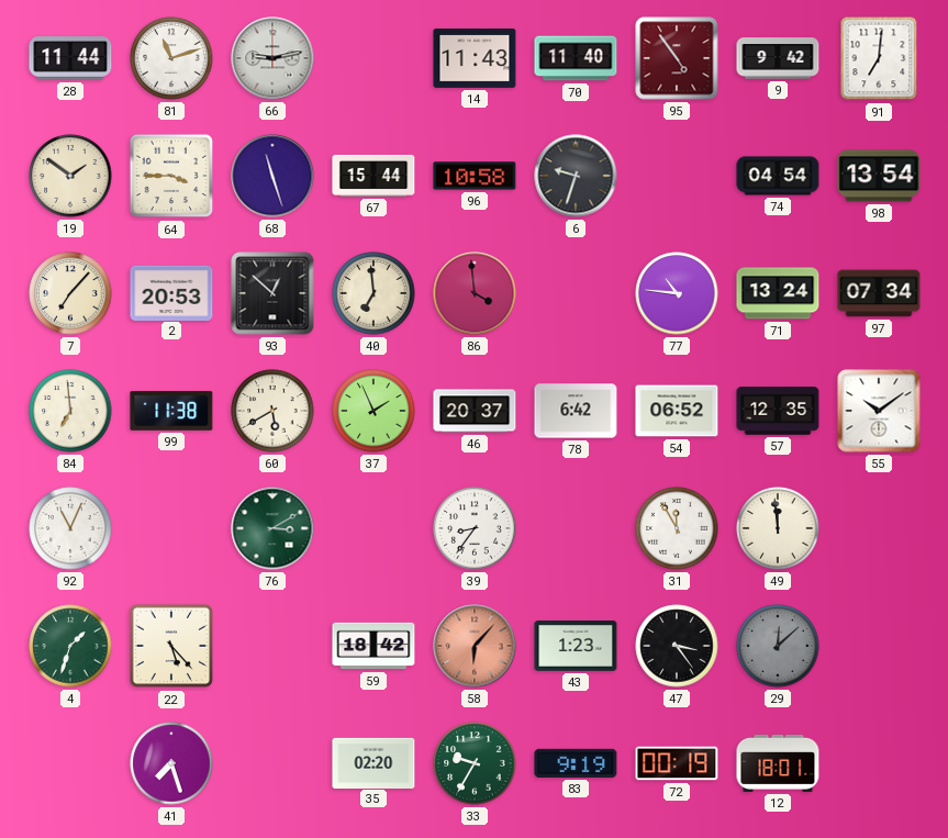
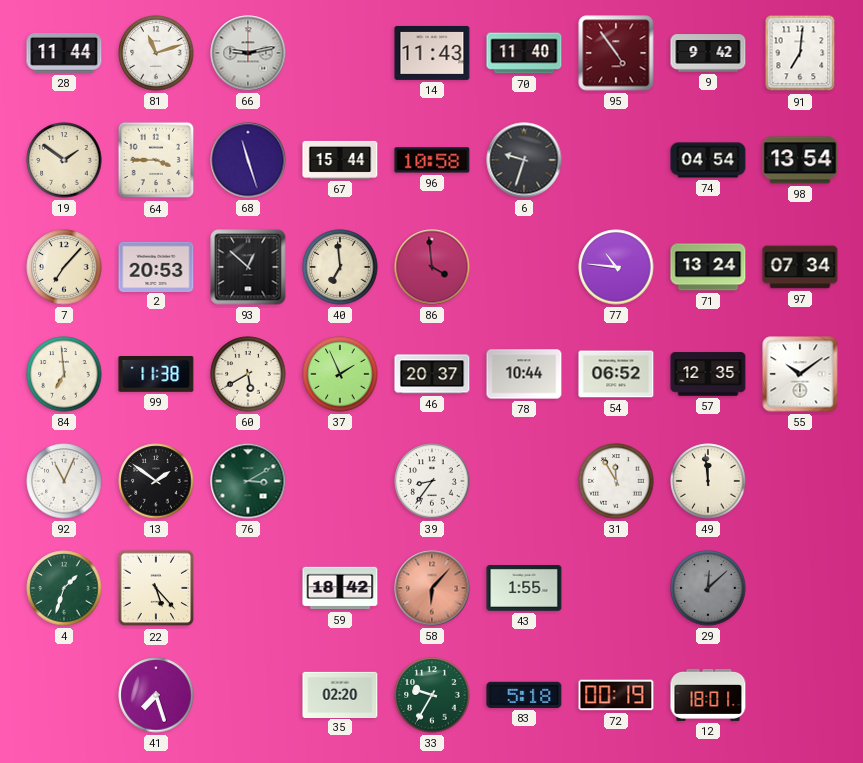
78: 6:42 -> 10:44
13: none -> 1:51
43: 1:23 -> 1:55
47: 3:24 -> none
83: 9:19 -> 5:18
